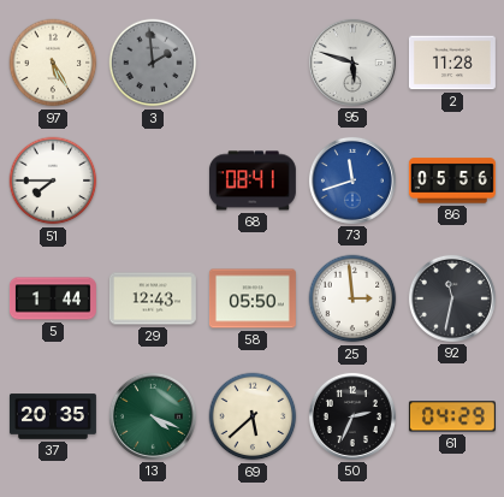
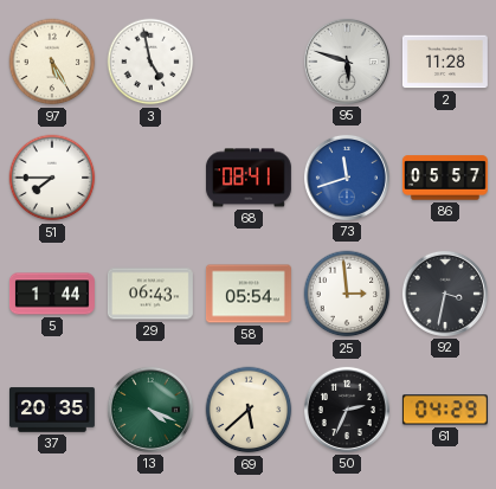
3: 1:59 -> 4:58
3 dial: grey -> white
86: 05:56 -> 05:57
29: 12:43 -> 06:43
58: 05:50 -> 05:54
92: 11:32 -> 3:32
